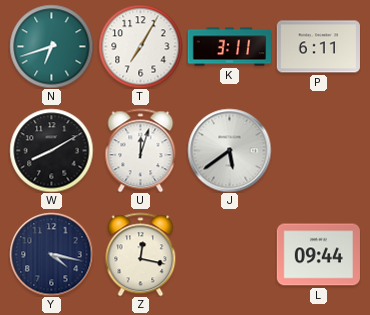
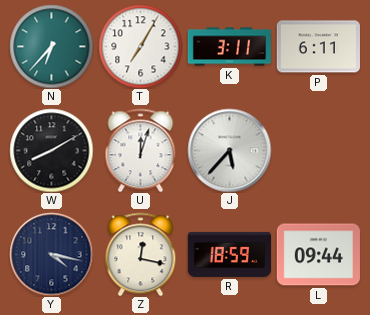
N: 6:42 -> 6:37
J: 5:39 -> 5:37
R: none -> 18:59
